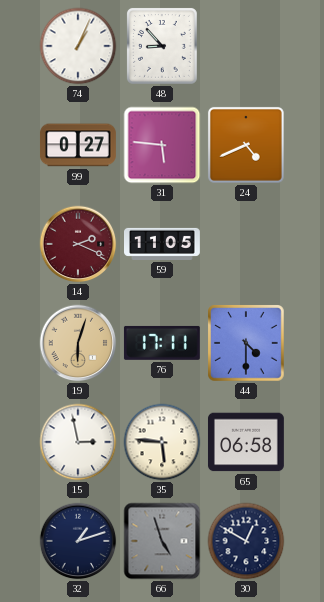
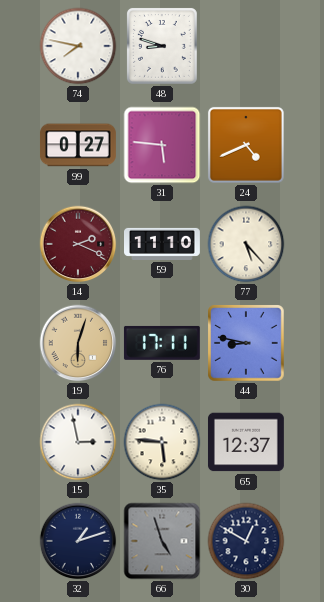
74: 1:04 -> 7:47
48: 8:53 -> 8:48
59: 11:05 -> 11:10
77: none -> 5:23
44: 4:30 -> 8:47
65: 06:58 -> 12:37
